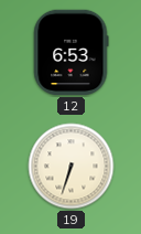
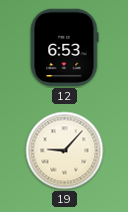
19: 6:33 -> 9:07
